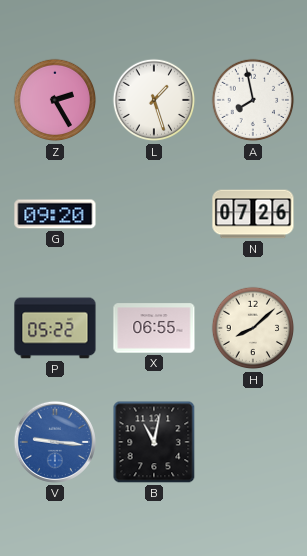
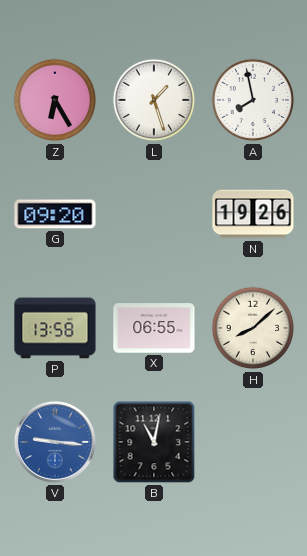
Z: 2:25 -> 6:25
N: 07:26 -> 19:26
P: 05:22 -> 13:58
